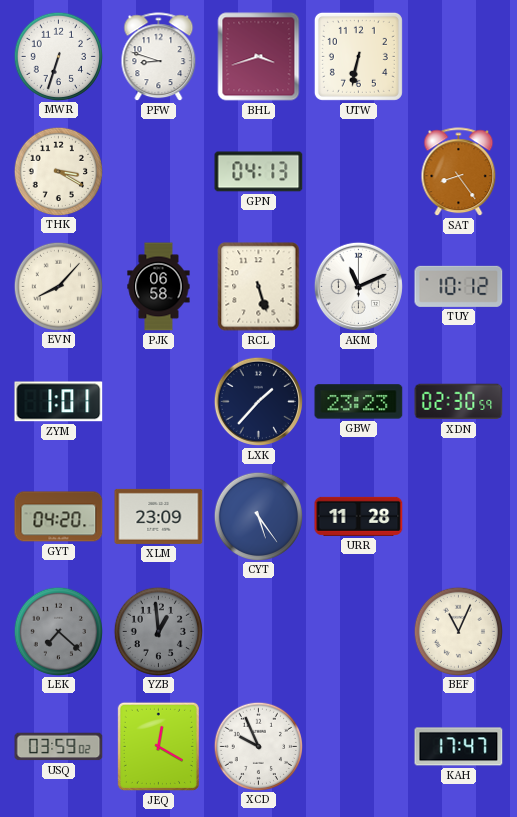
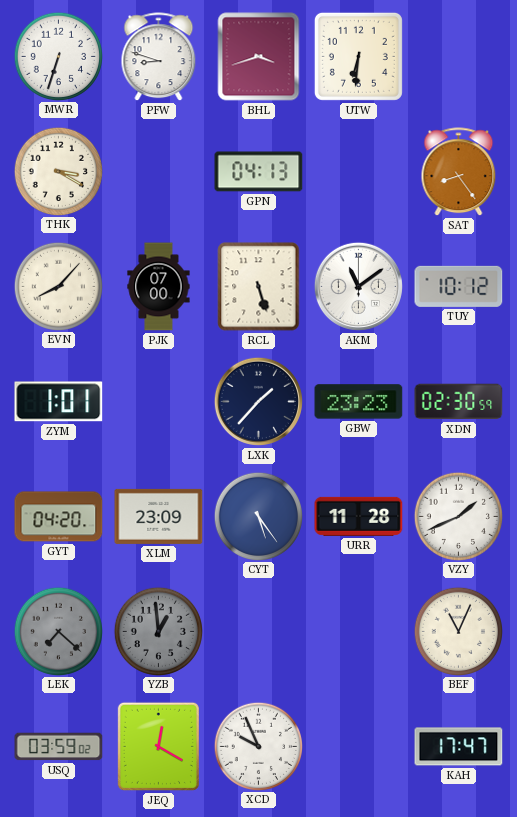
UTW: 6:32 -> 6:31
PJK: 06:58 -> 07:00
AKM: 11:11 -> 11:09
VZY: none -> 1:41
